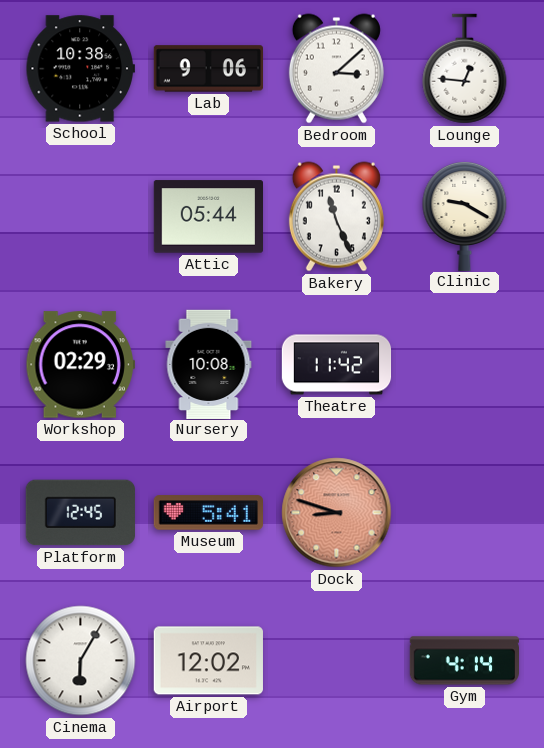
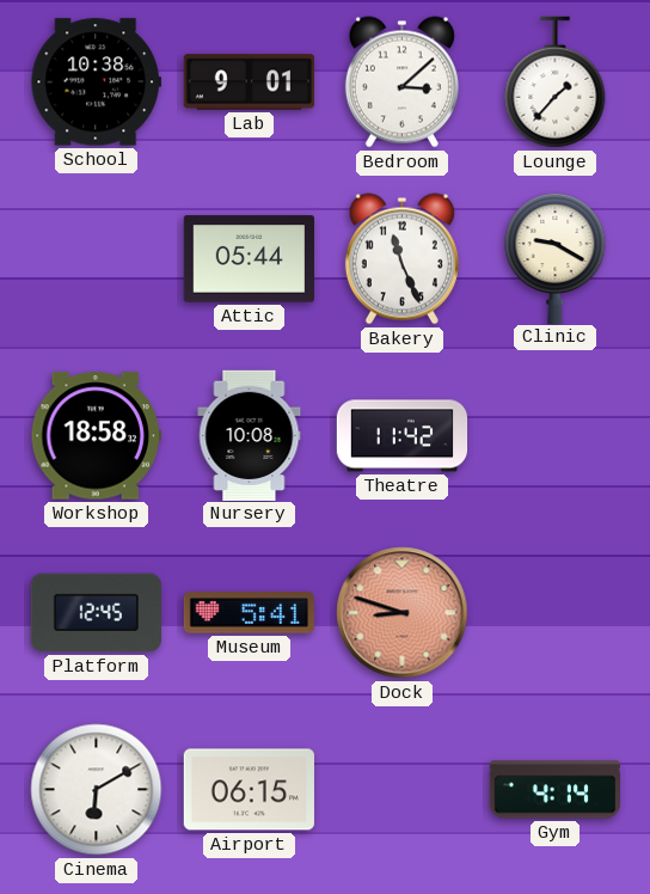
Lab: 9:06 -> 9:01
Lounge: 12:46 -> 1:37
Workshop: 02:29 -> 18:58
Cinema: 6:05 -> 6:10
Airport: 12:02 -> 06:15
